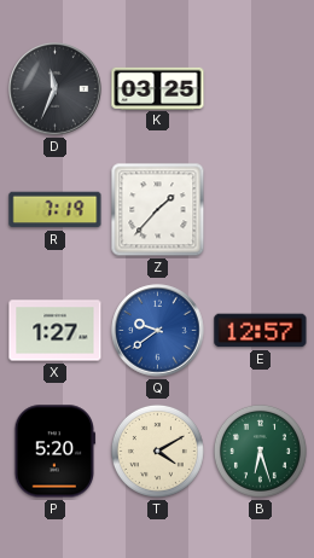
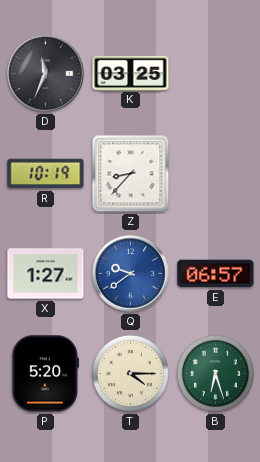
R: 7:19 -> 10:19
Z: 1:37 -> 8:37
E: 12:57 -> 06:57
T: 4:10 -> 4:15
